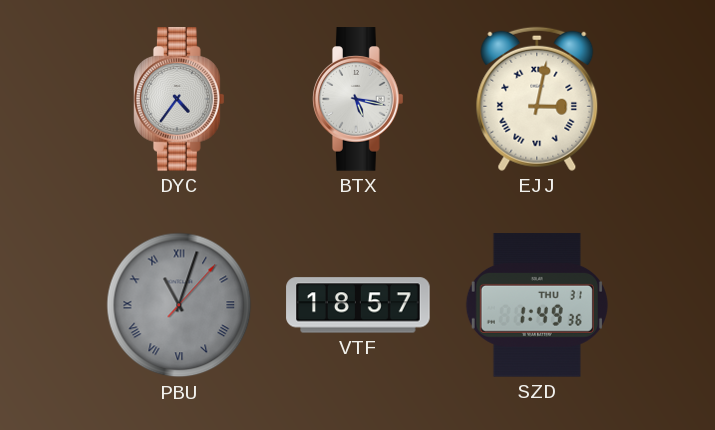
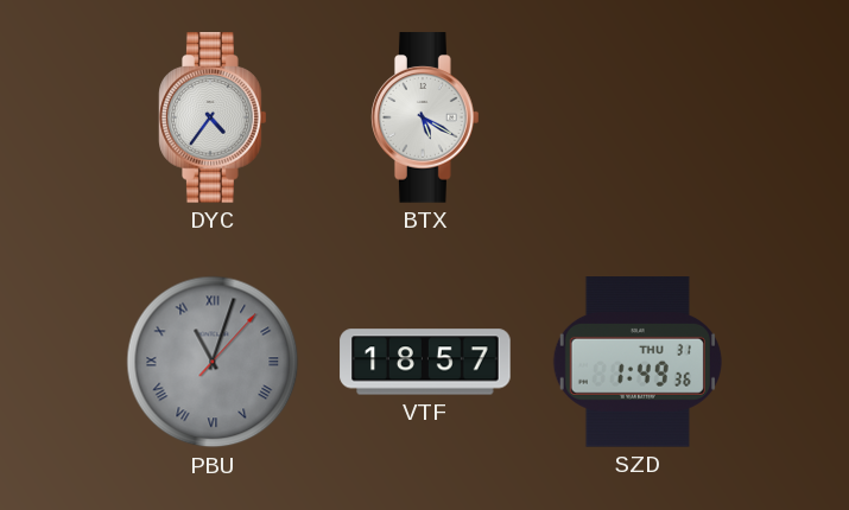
BTX: 5:17 -> 5:20
EJJ: 3:02 -> none
